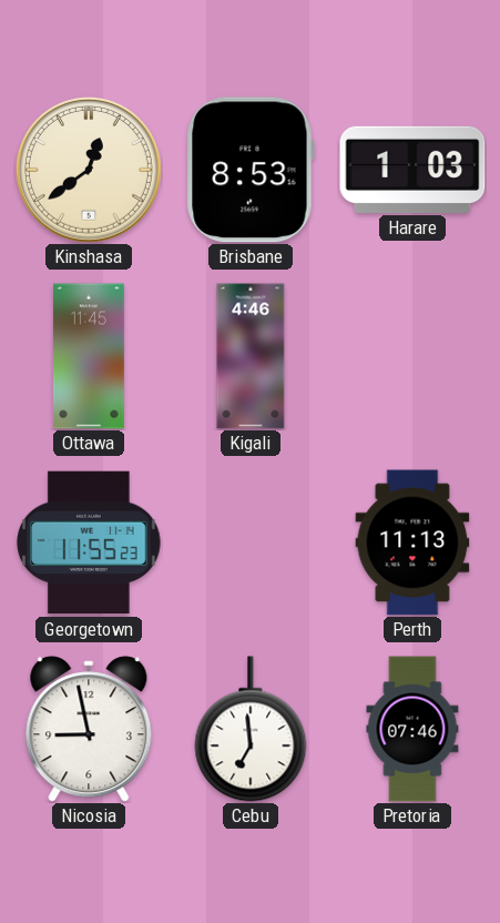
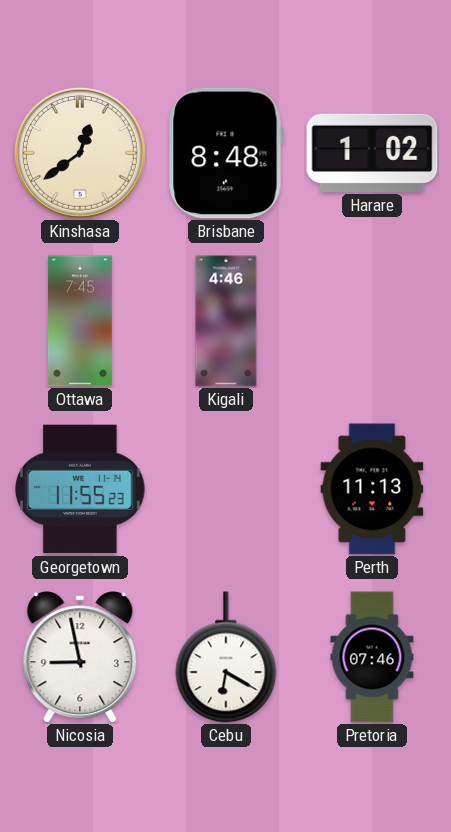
Brisbane: 8:53 -> 8:48
Harare: 1:03 -> 1:02
Ottawa: 11:45 -> 7:45
Cebu: 6:59 -> 6:20
